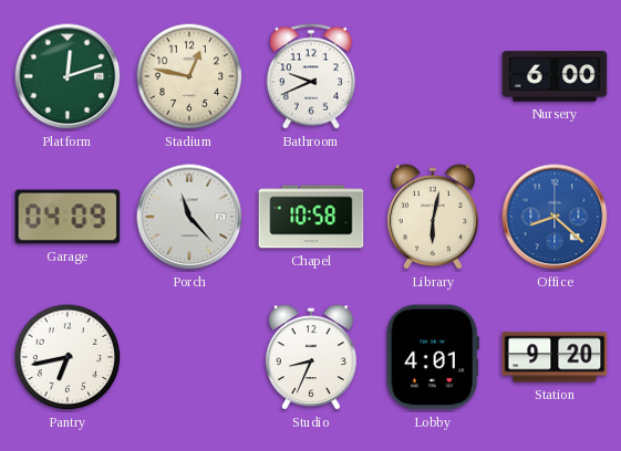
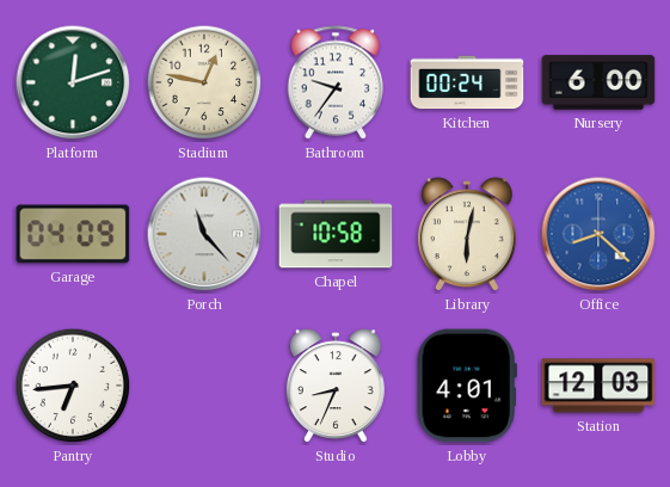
Bathroom: 9:41 -> 9:36
Kitchen: none -> 00:24
Pantry: 6:43 -> 6:44
Station: 9:20 -> 12:03
